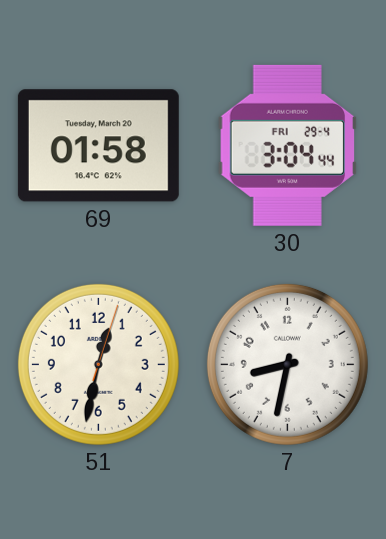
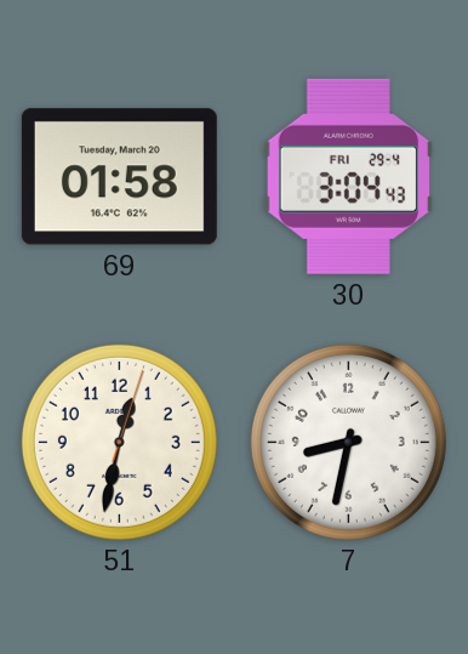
30: 3:04:44 -> 3:04:43
